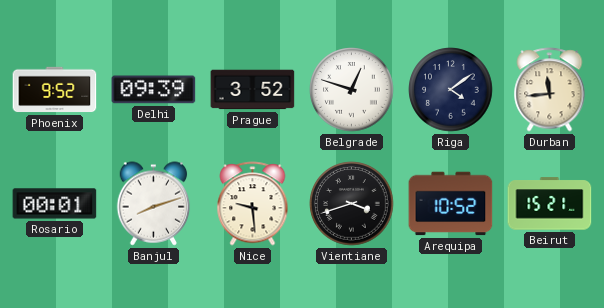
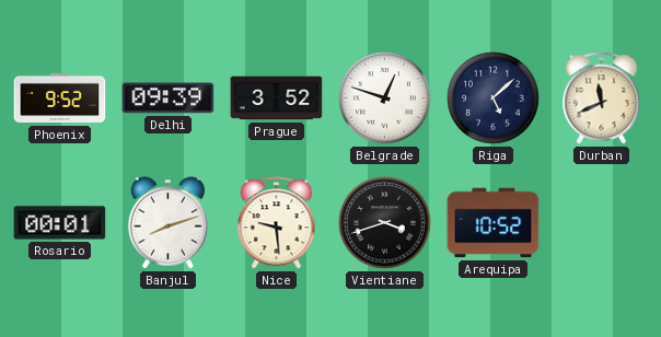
Riga: 4:09 -> 5:08
Durban: 11:44 -> 11:41
Beirut: 15:21 -> none
